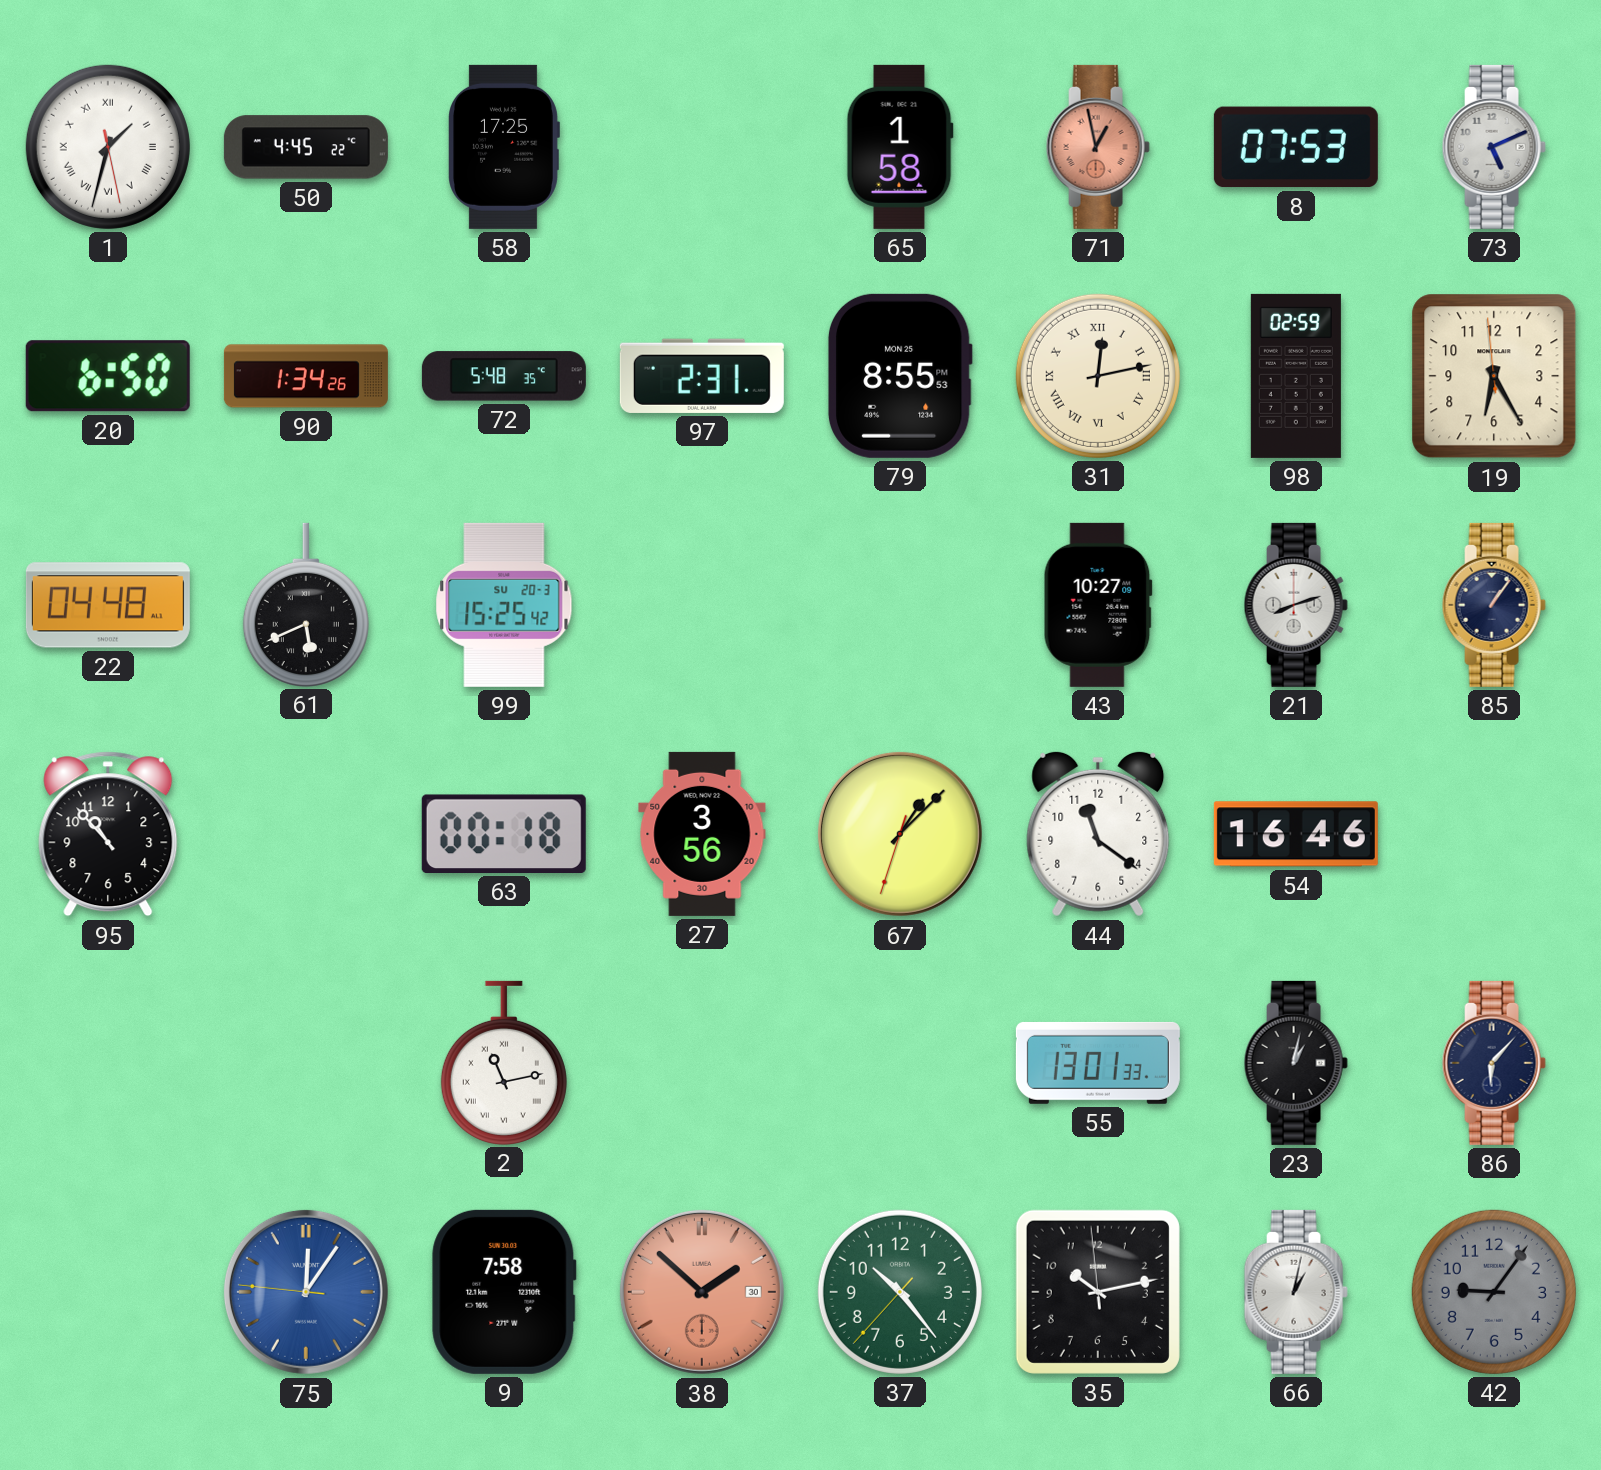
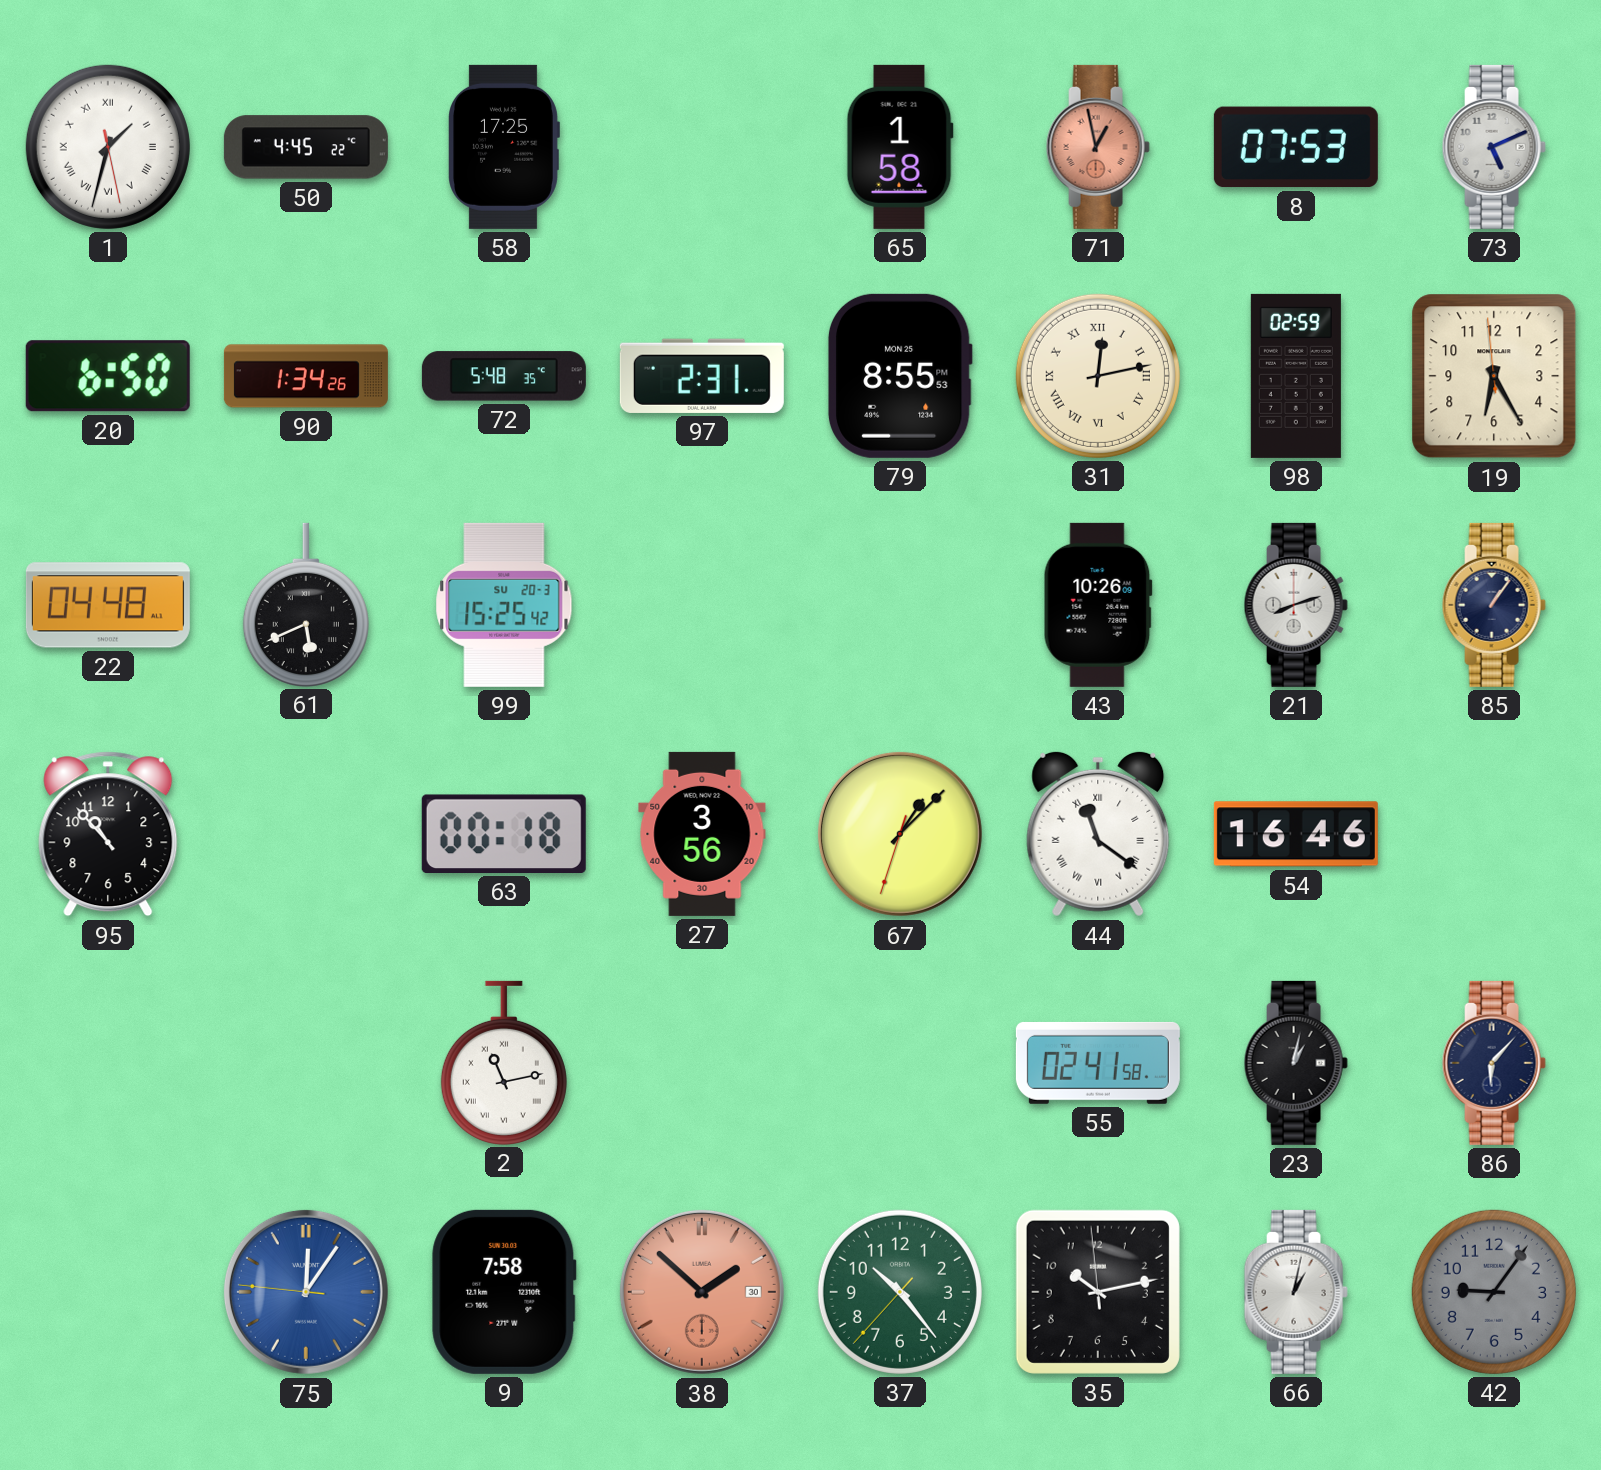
43: 10:27 -> 10:26
44 numerals: Arabic -> Roman
55: 13:01 -> 02:41
